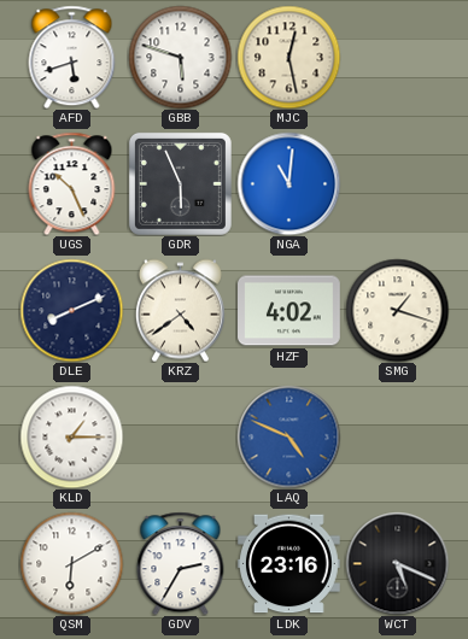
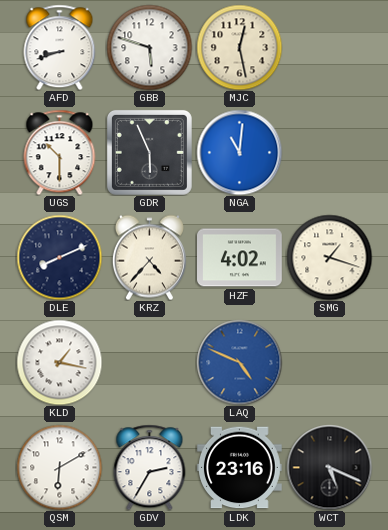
AFD: 5:42 -> 8:42
UGS: 10:26 -> 10:30
KRZ: 4:39 -> 4:37
KLD: 1:15 -> 1:17
